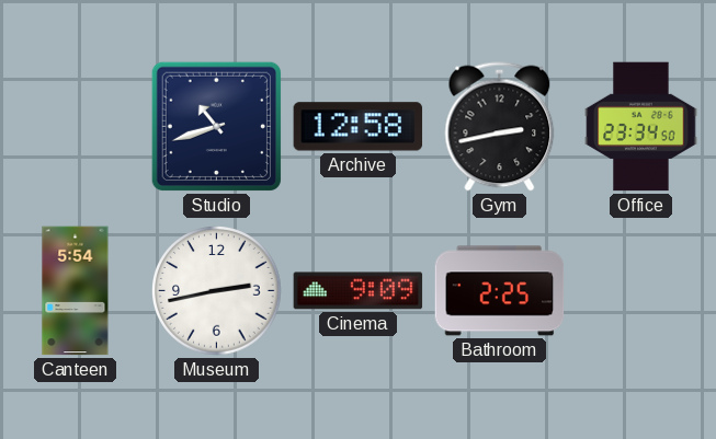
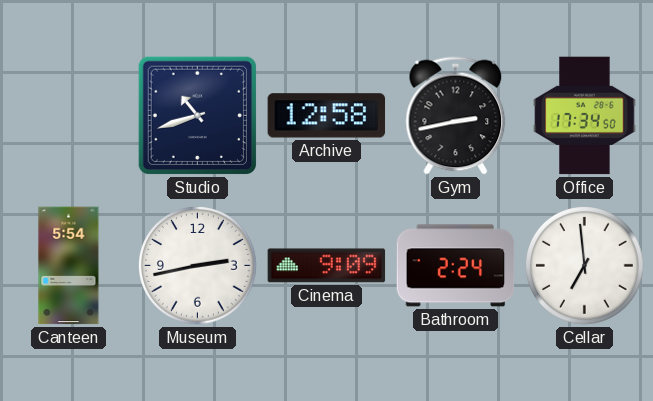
Office: 23:34 -> 17:34
Bathroom: 2:25 -> 2:24
Cellar: none -> 6:59
